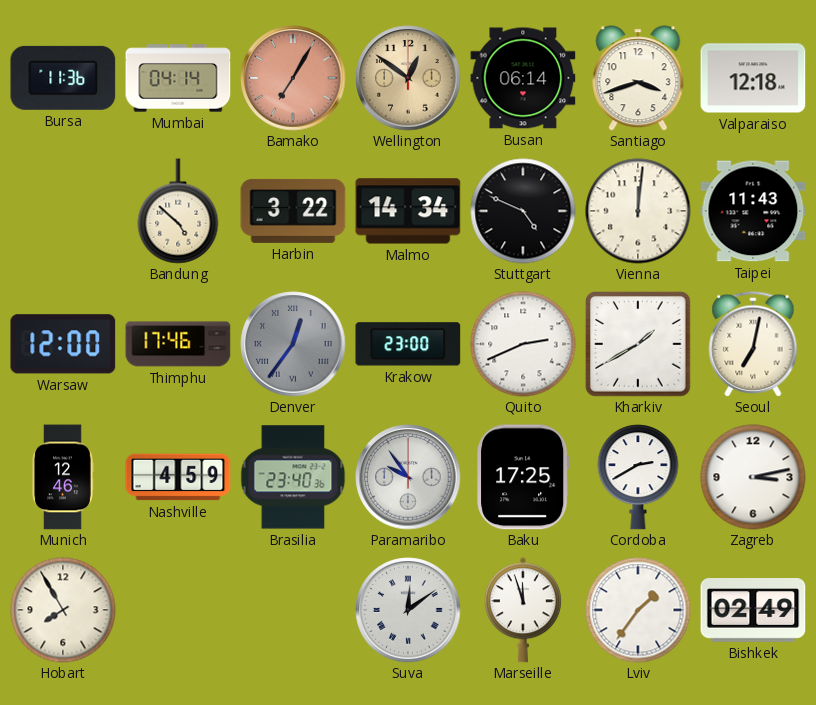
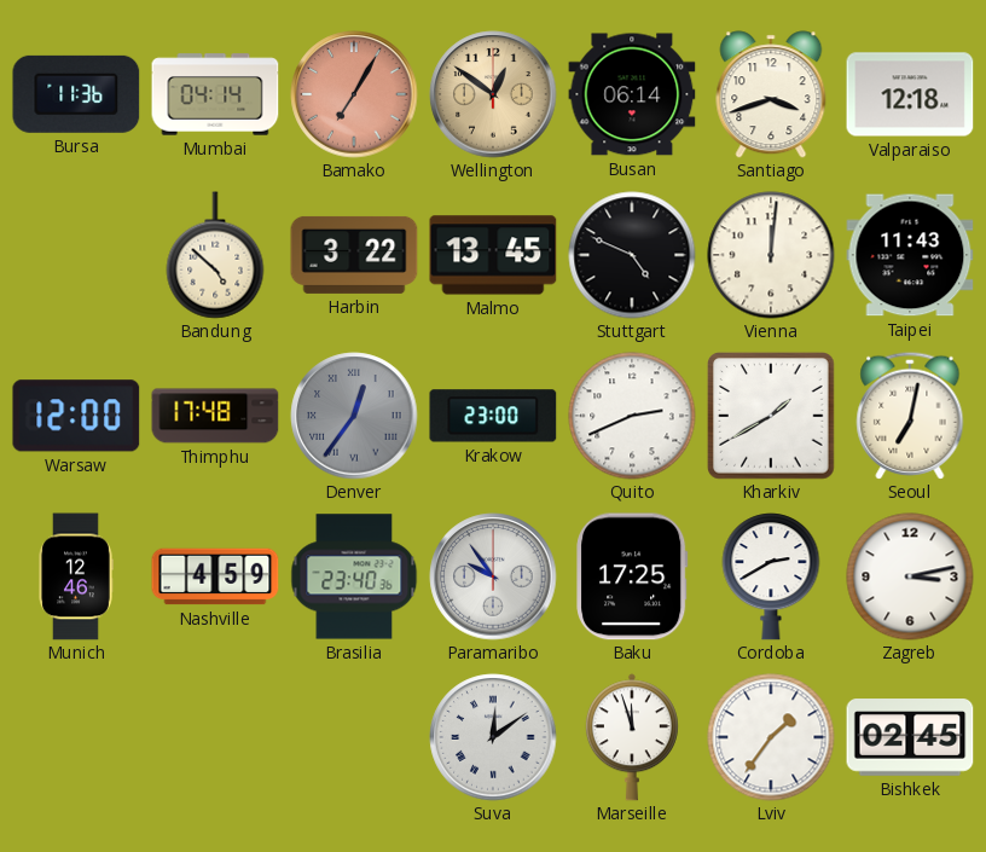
Malmo: 14:34 -> 13:45
Thimphu: 17:46 -> 17:48
Hobart: 7:55 -> none
Bishkek: 02:49 -> 02:45
